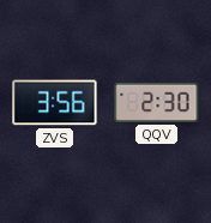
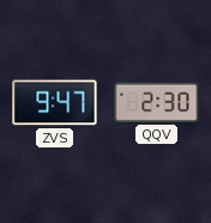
ZVS: 3:56 -> 9:47
